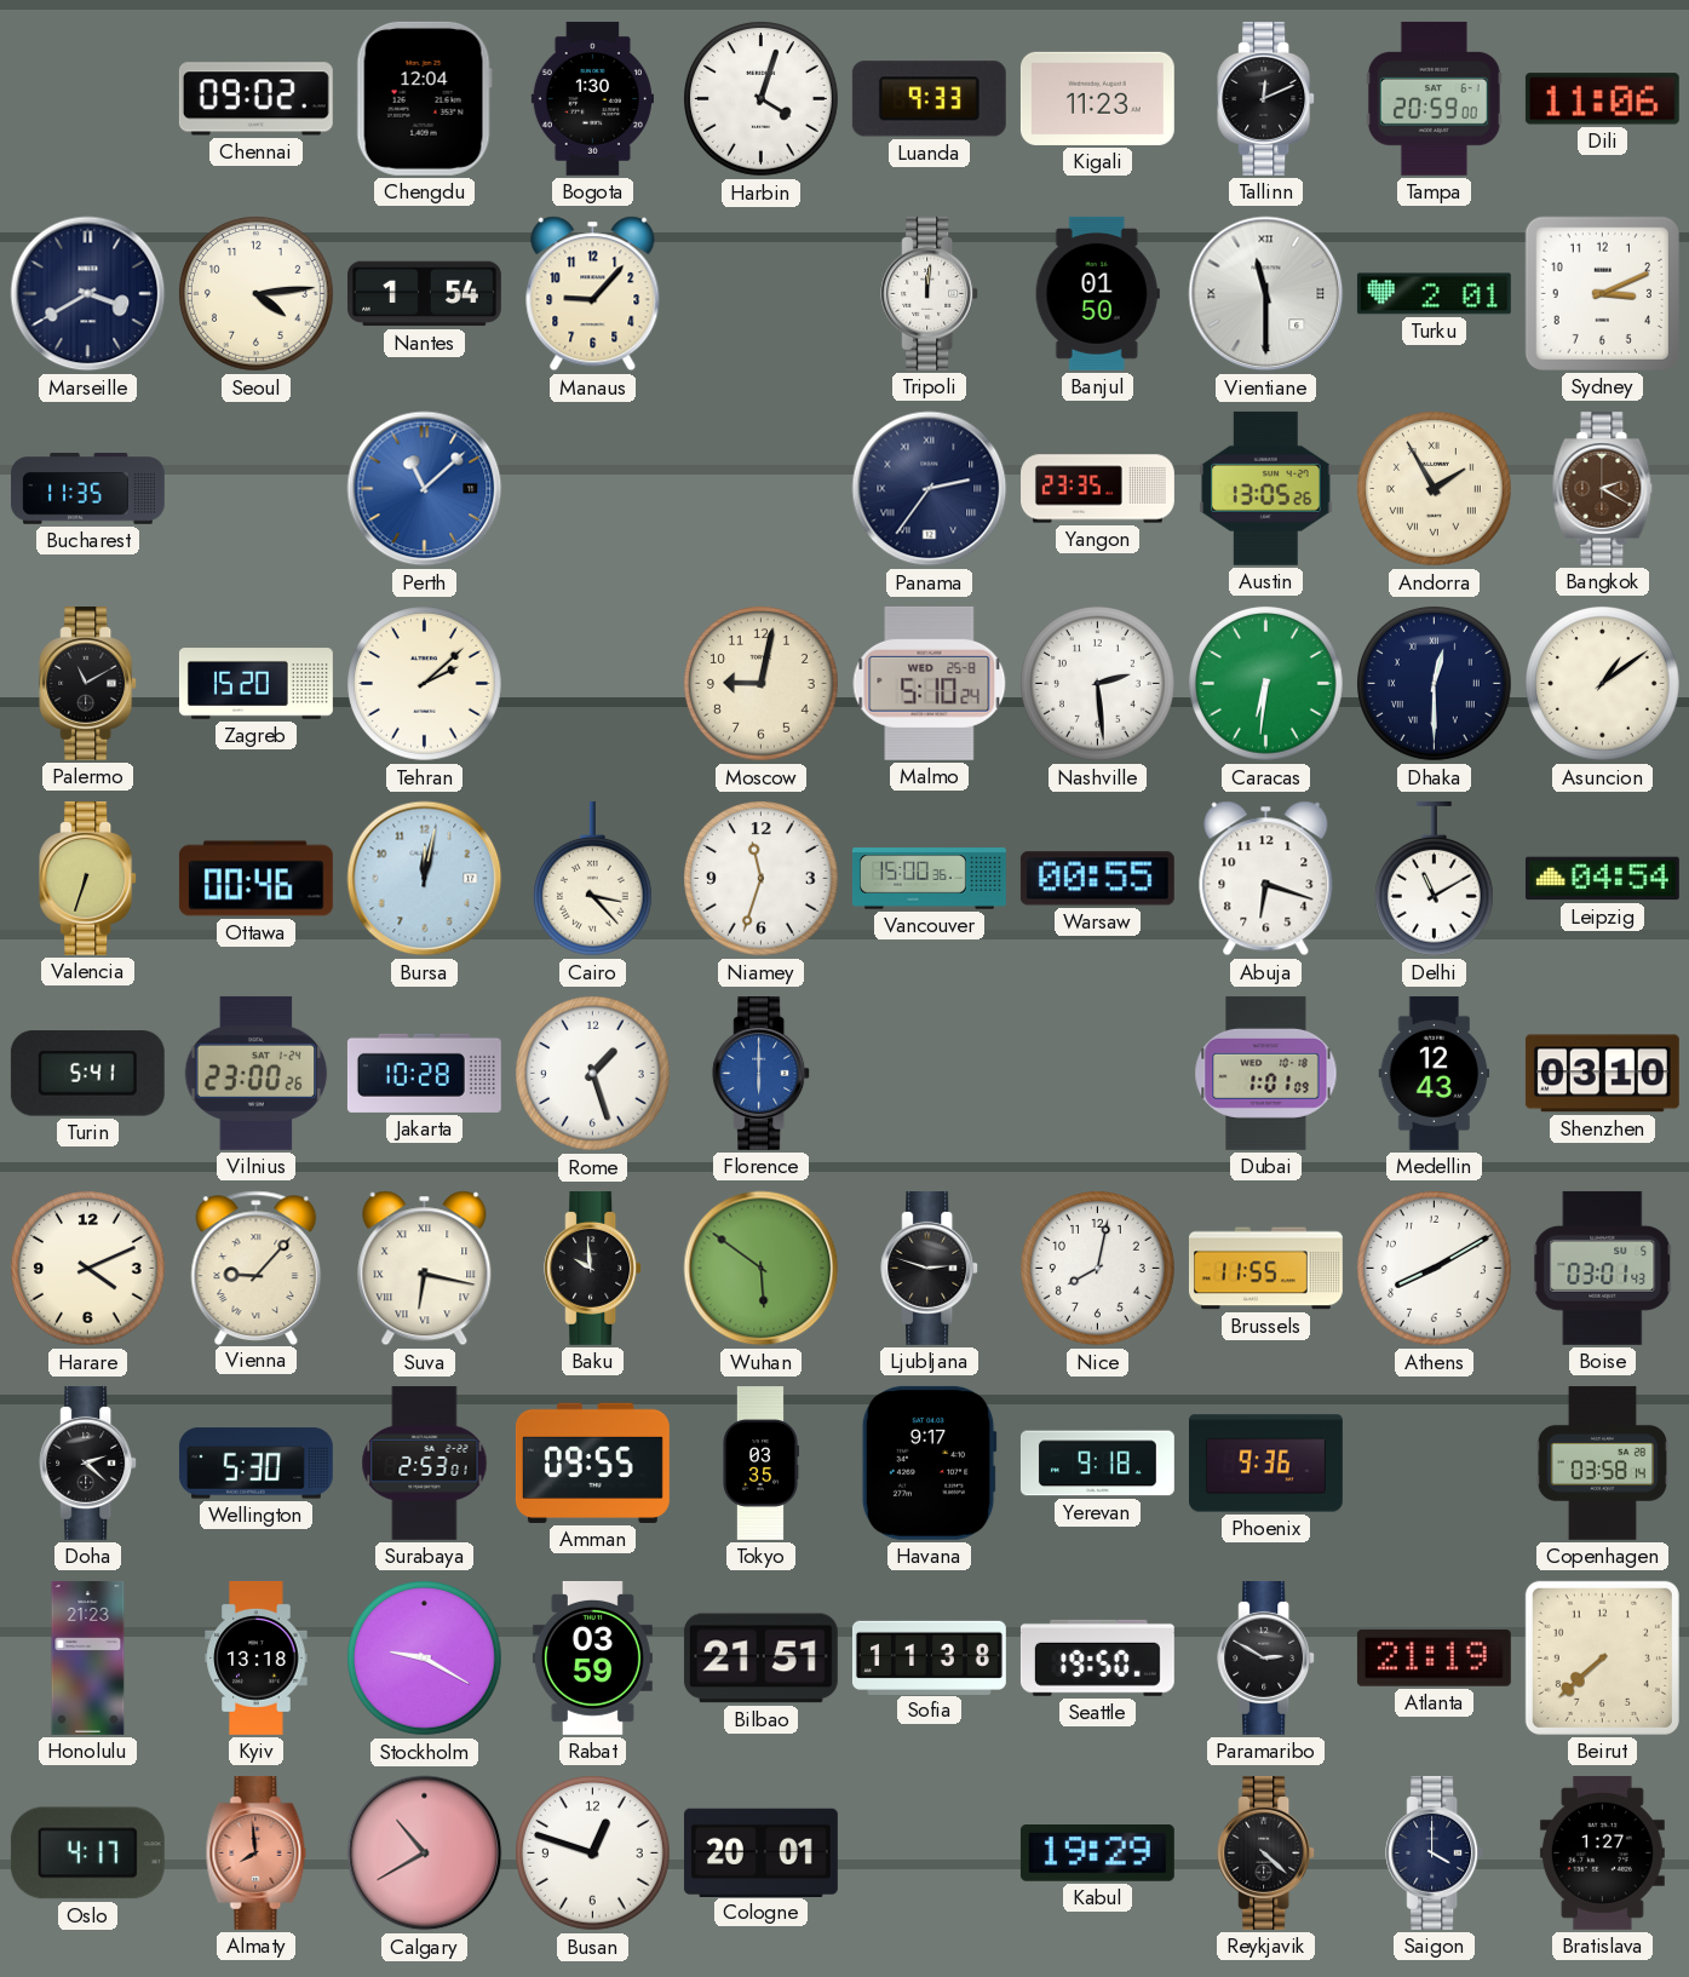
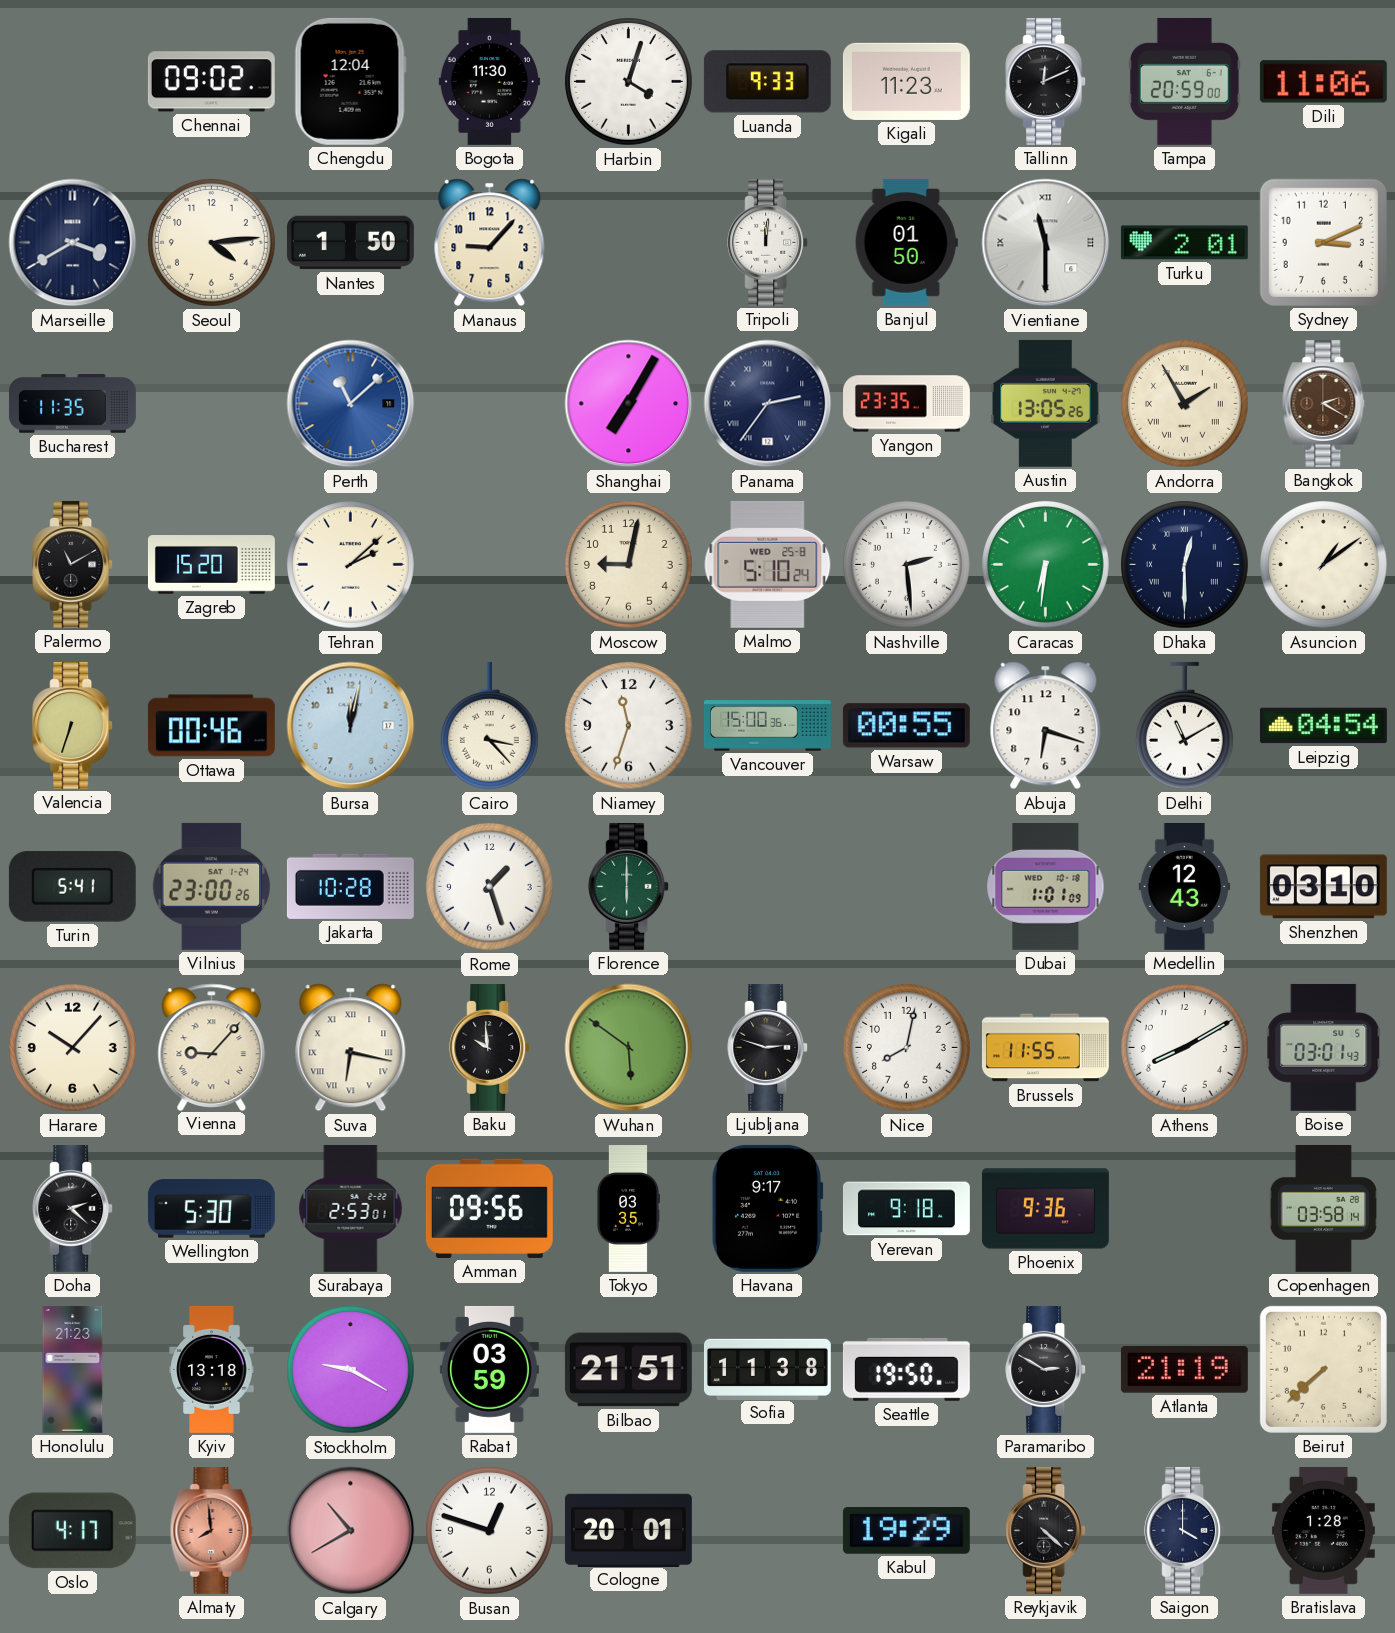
Bogota: 1:30 -> 11:30
Nantes: 1:54 -> 1:50
Shanghai: none -> 7:05
Florence dial: blue -> green
Harare: 4:11 -> 10:07
Amman: 09:55 -> 09:56
Bratislava: 1:27 -> 1:28
